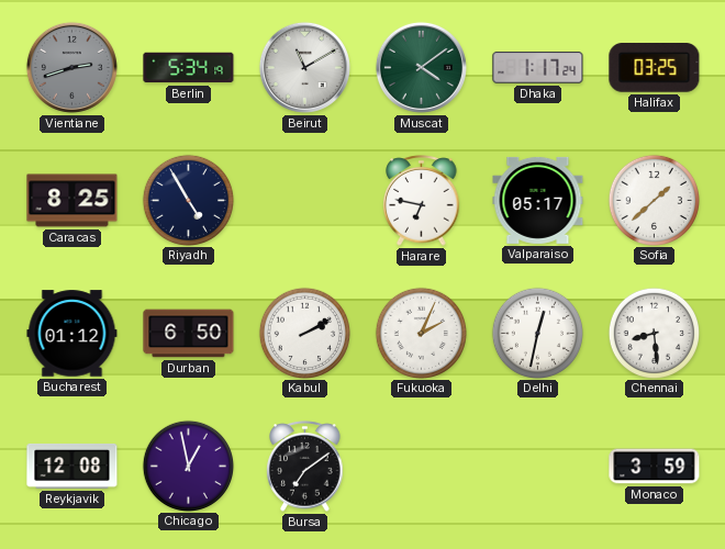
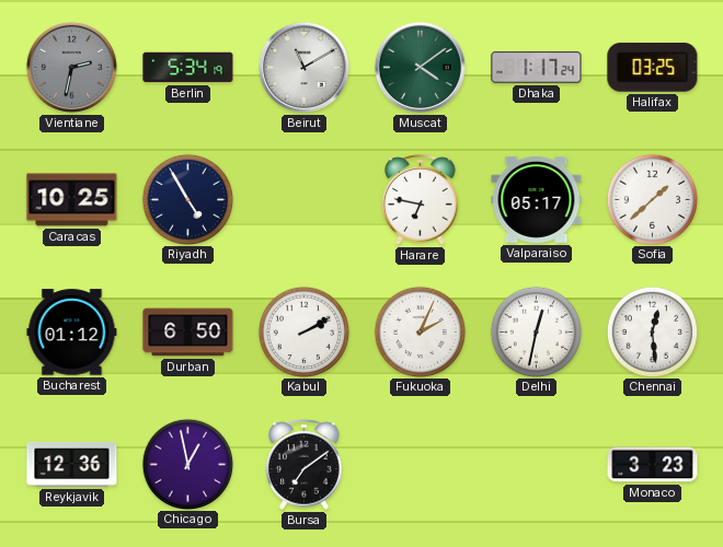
Vientiane: 2:42 -> 2:32
Caracas: 8:25 -> 10:25
Chennai: 8:29 -> 12:29
Reykjavik: 12:08 -> 12:36
Monaco: 3:59 -> 3:23
